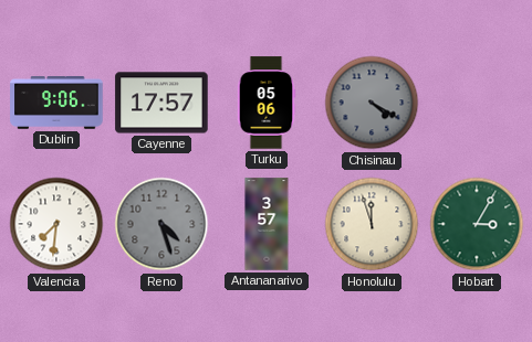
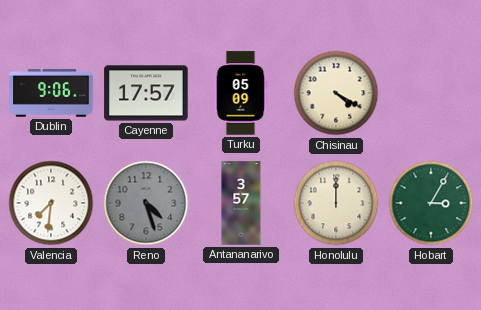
Turku: 05:06 -> 05:09
Chisinau dial: grey -> cream
Honolulu: 11:57 -> 12:00
